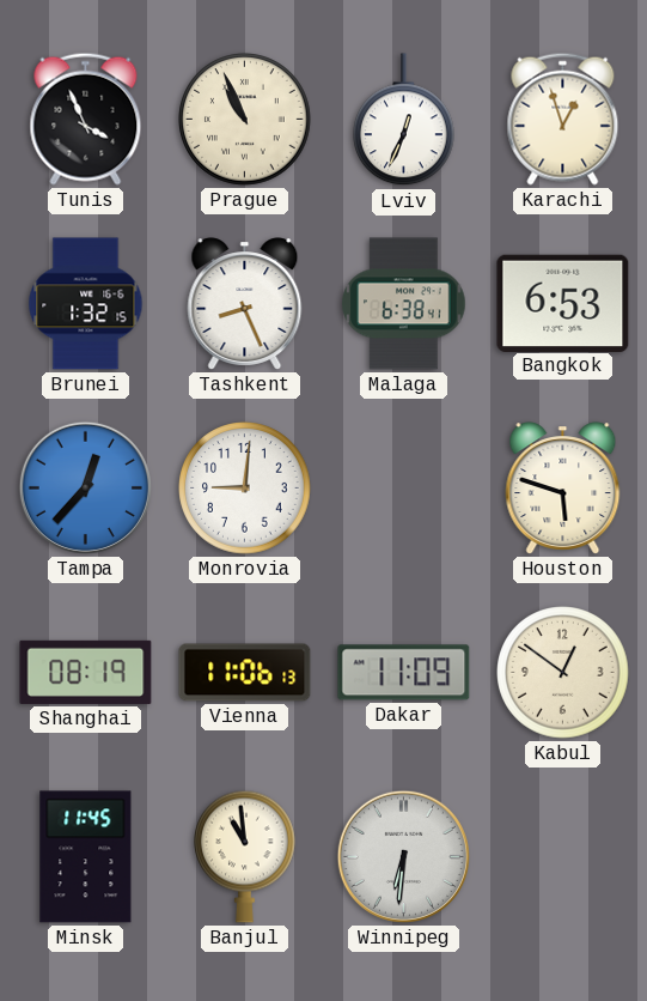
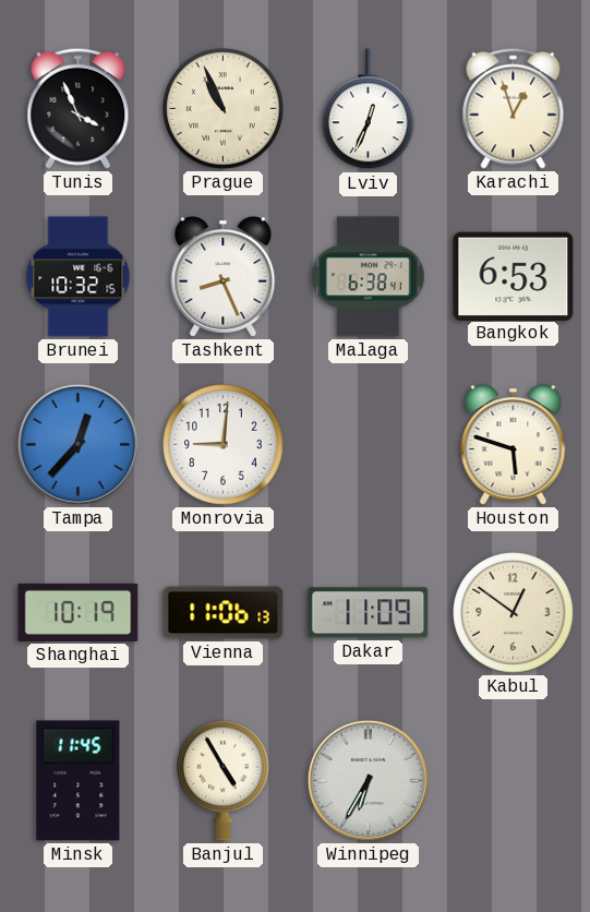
Brunei: 1:32 -> 10:32
Shanghai: 08:19 -> 10:19
Banjul: 10:59 -> 4:55
Winnipeg: 6:31 -> 6:35
